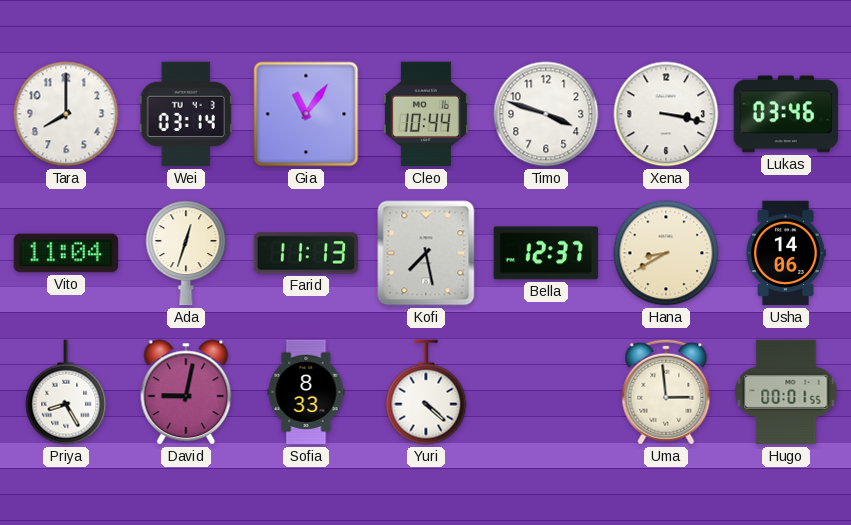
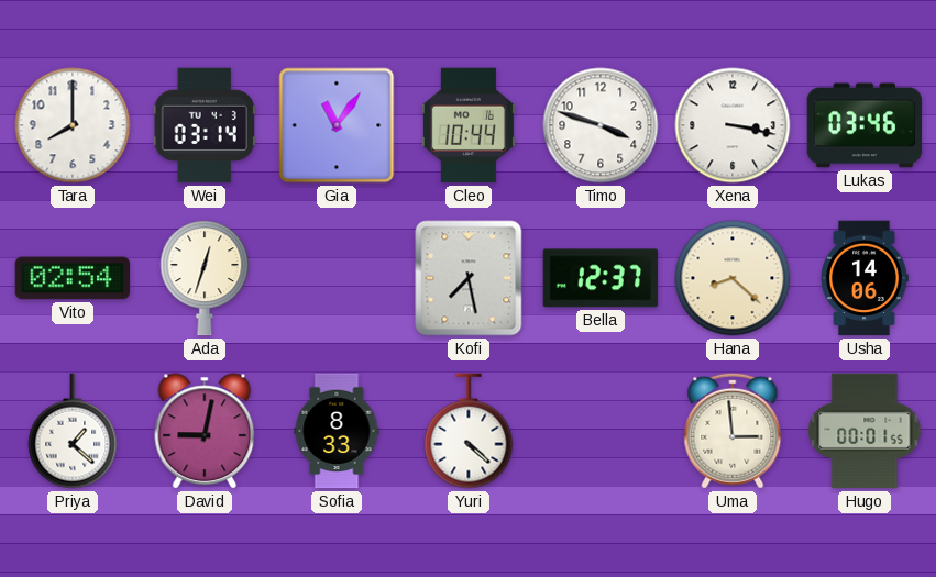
Vito: 11:04 -> 02:54
Farid: 11:13 -> none
Hana: 8:40 -> 8:22
Priya: 8:25 -> 1:22
